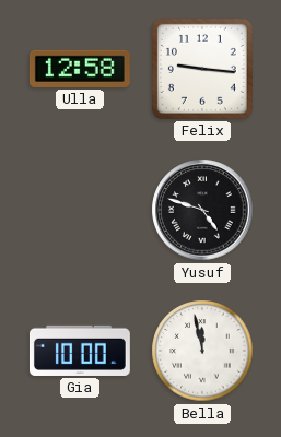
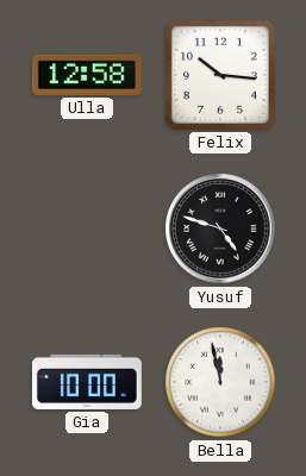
Felix: 9:16 -> 10:16
